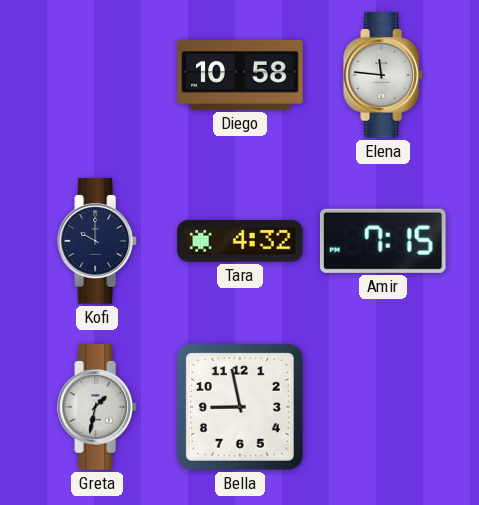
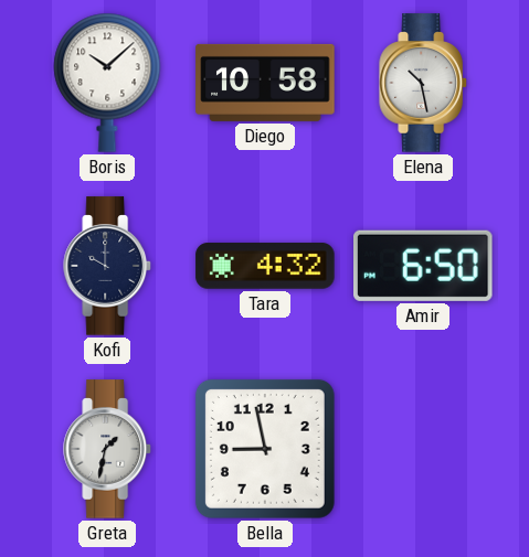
Boris: none -> 10:08
Elena: 11:46 -> 10:28
Amir: 7:15 -> 6:50
